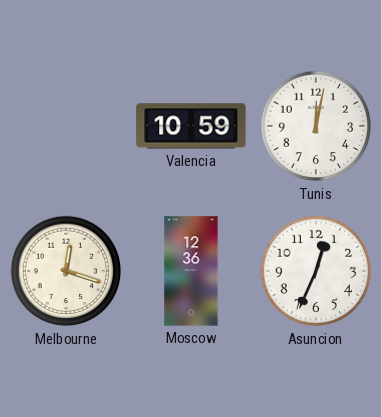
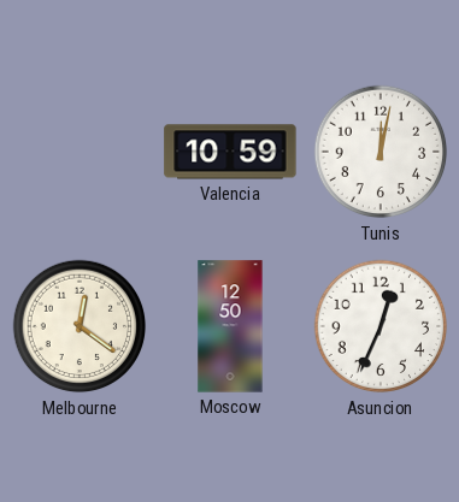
Melbourne: 12:18 -> 12:21
Moscow: 12:36 -> 12:50
